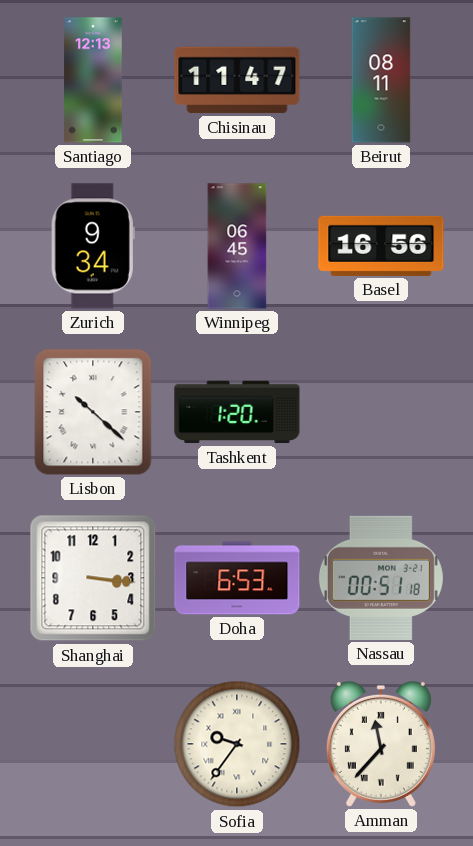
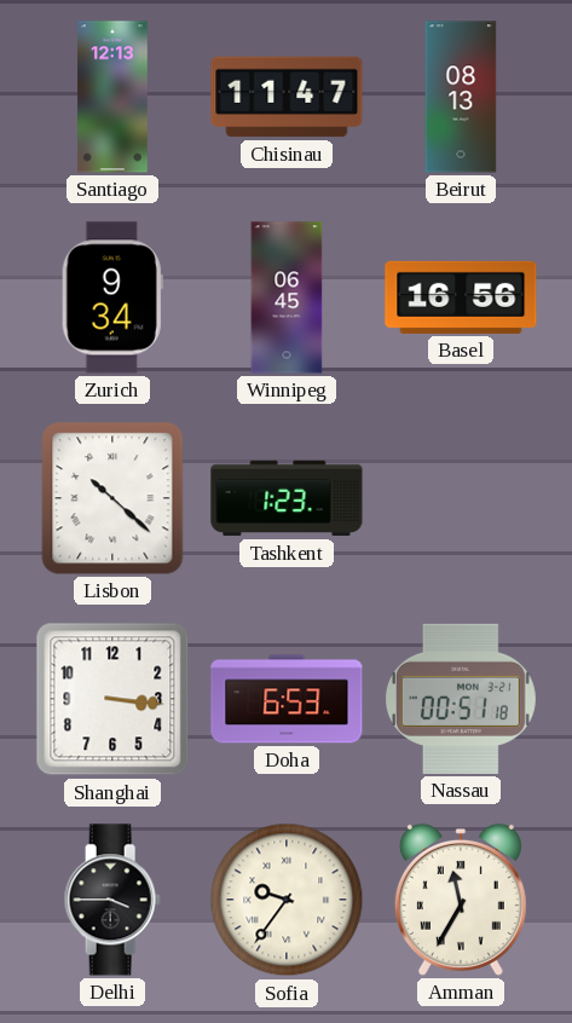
Beirut: 08:11 -> 08:13
Tashkent: 1:20 -> 1:23
Delhi: none -> 3:45
Amman: 11:37 -> 11:35
